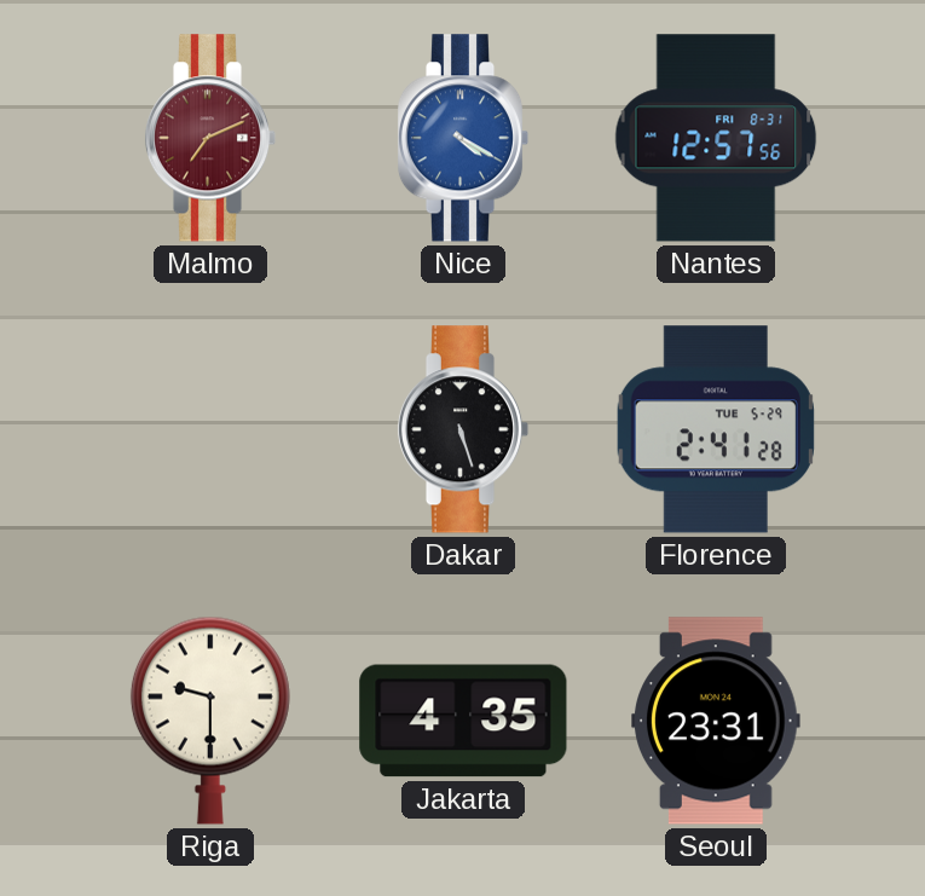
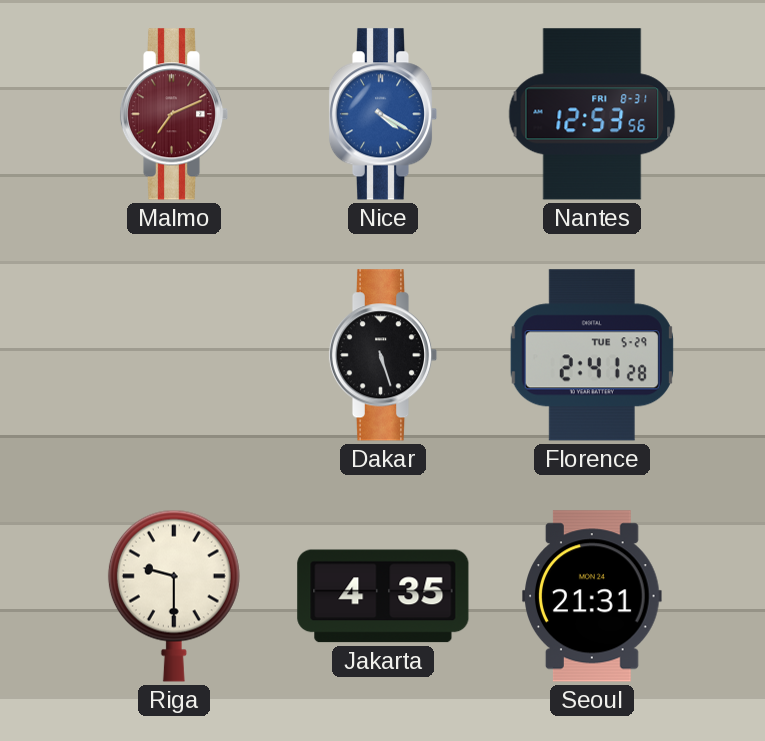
Nantes: 12:57 -> 12:53
Seoul: 23:31 -> 21:31
